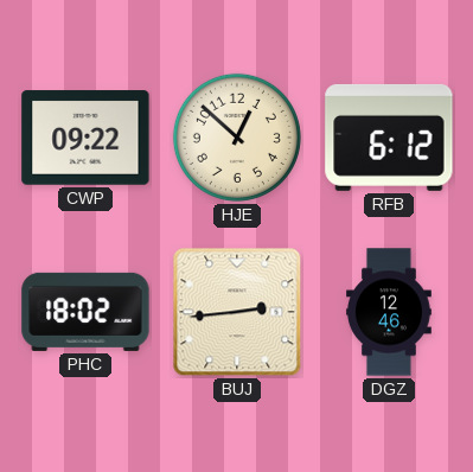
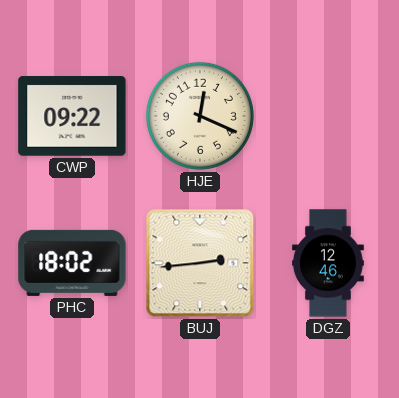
HJE: 12:52 -> 12:19
RFB: 6:12 -> none
